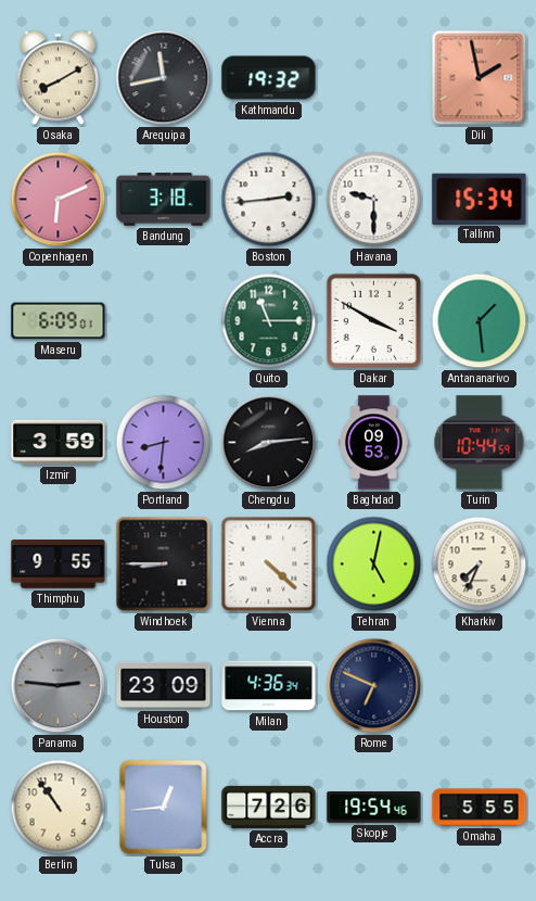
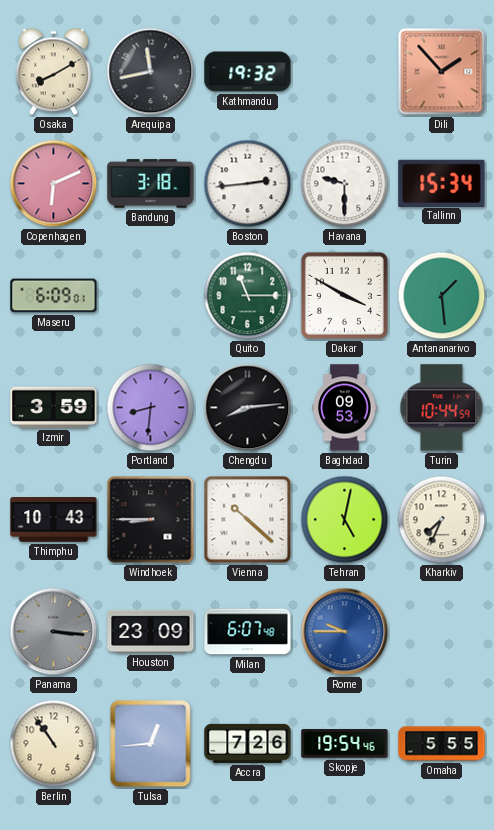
Dili: 1:58 -> 1:53
Thimphu: 9:55 -> 10:43
Vienna: 4:22 -> 10:22
Panama: 2:46 -> 3:16
Milan: 4:36 -> 6:07
Rome: 6:49 -> 9:45
Rome dial: navy -> blue
